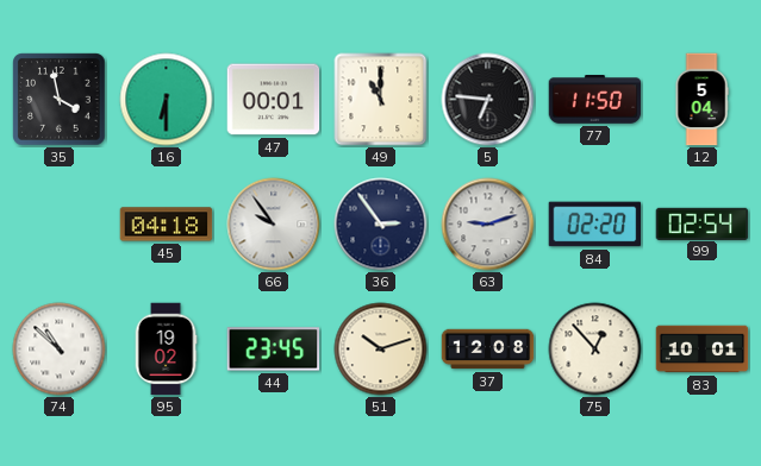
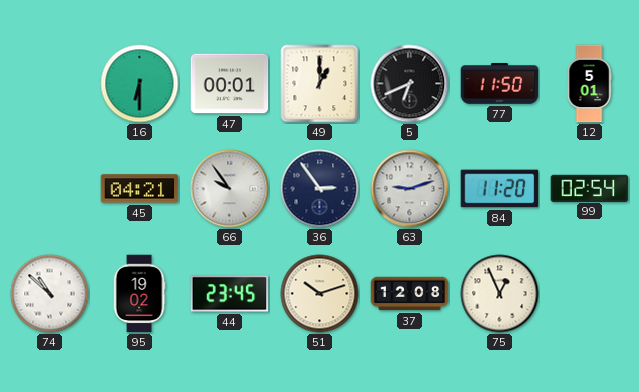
35: 3:58 -> none
49: 11:00 -> 1:00
5: 6:46 -> 6:41
12: 5:04 -> 5:01
45: 04:18 -> 04:21
84: 02:20 -> 11:20
75: 12:53 -> 12:56
83: 10:01 -> none
